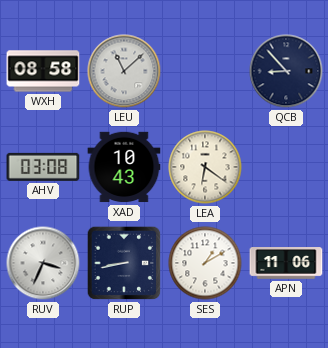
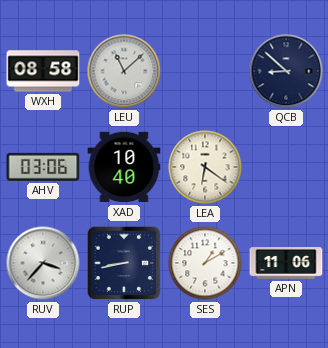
QCB: 8:53 -> 8:52
AHV: 03:08 -> 03:06
XAD: 10:43 -> 10:40
RUV: 3:34 -> 3:37
